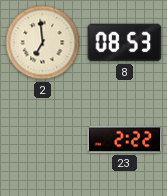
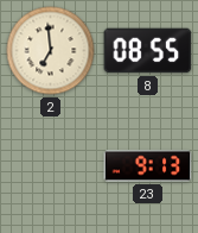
8: 08:53 -> 08:55
23: 2:22 -> 9:13
